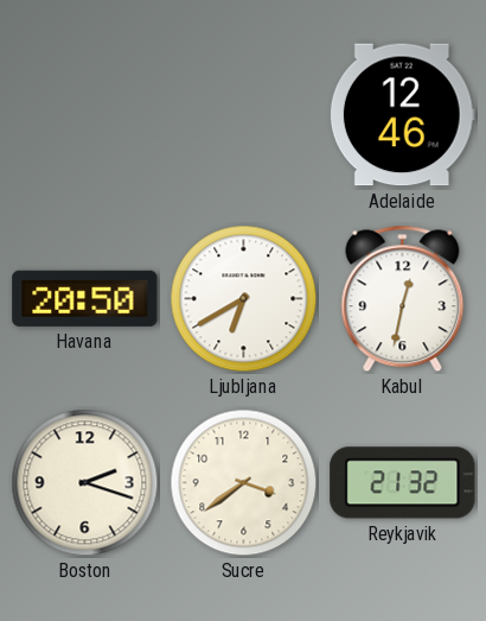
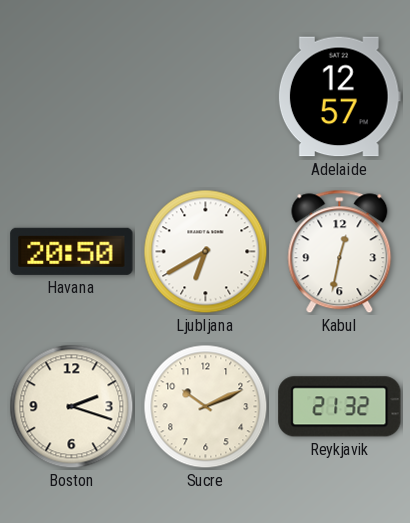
Adelaide: 12:46 -> 12:57
Sucre: 3:39 -> 10:11
